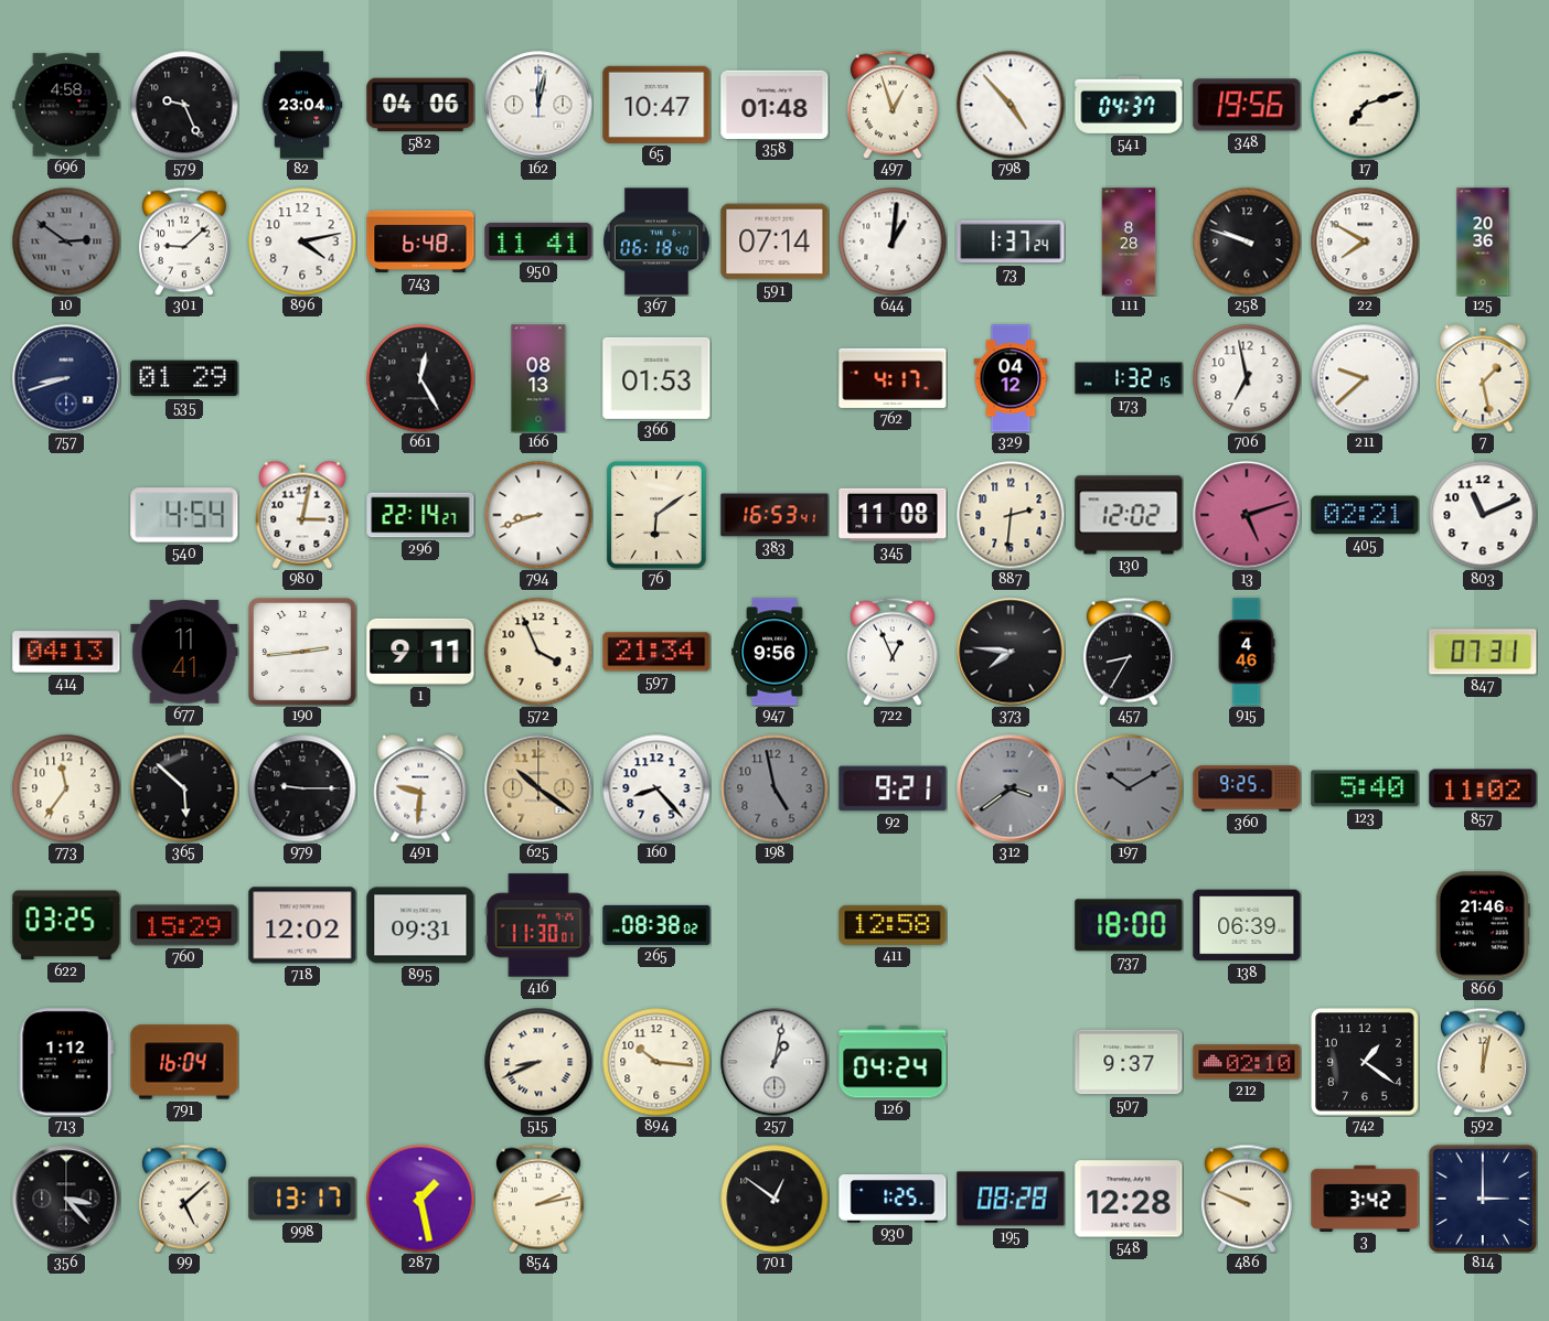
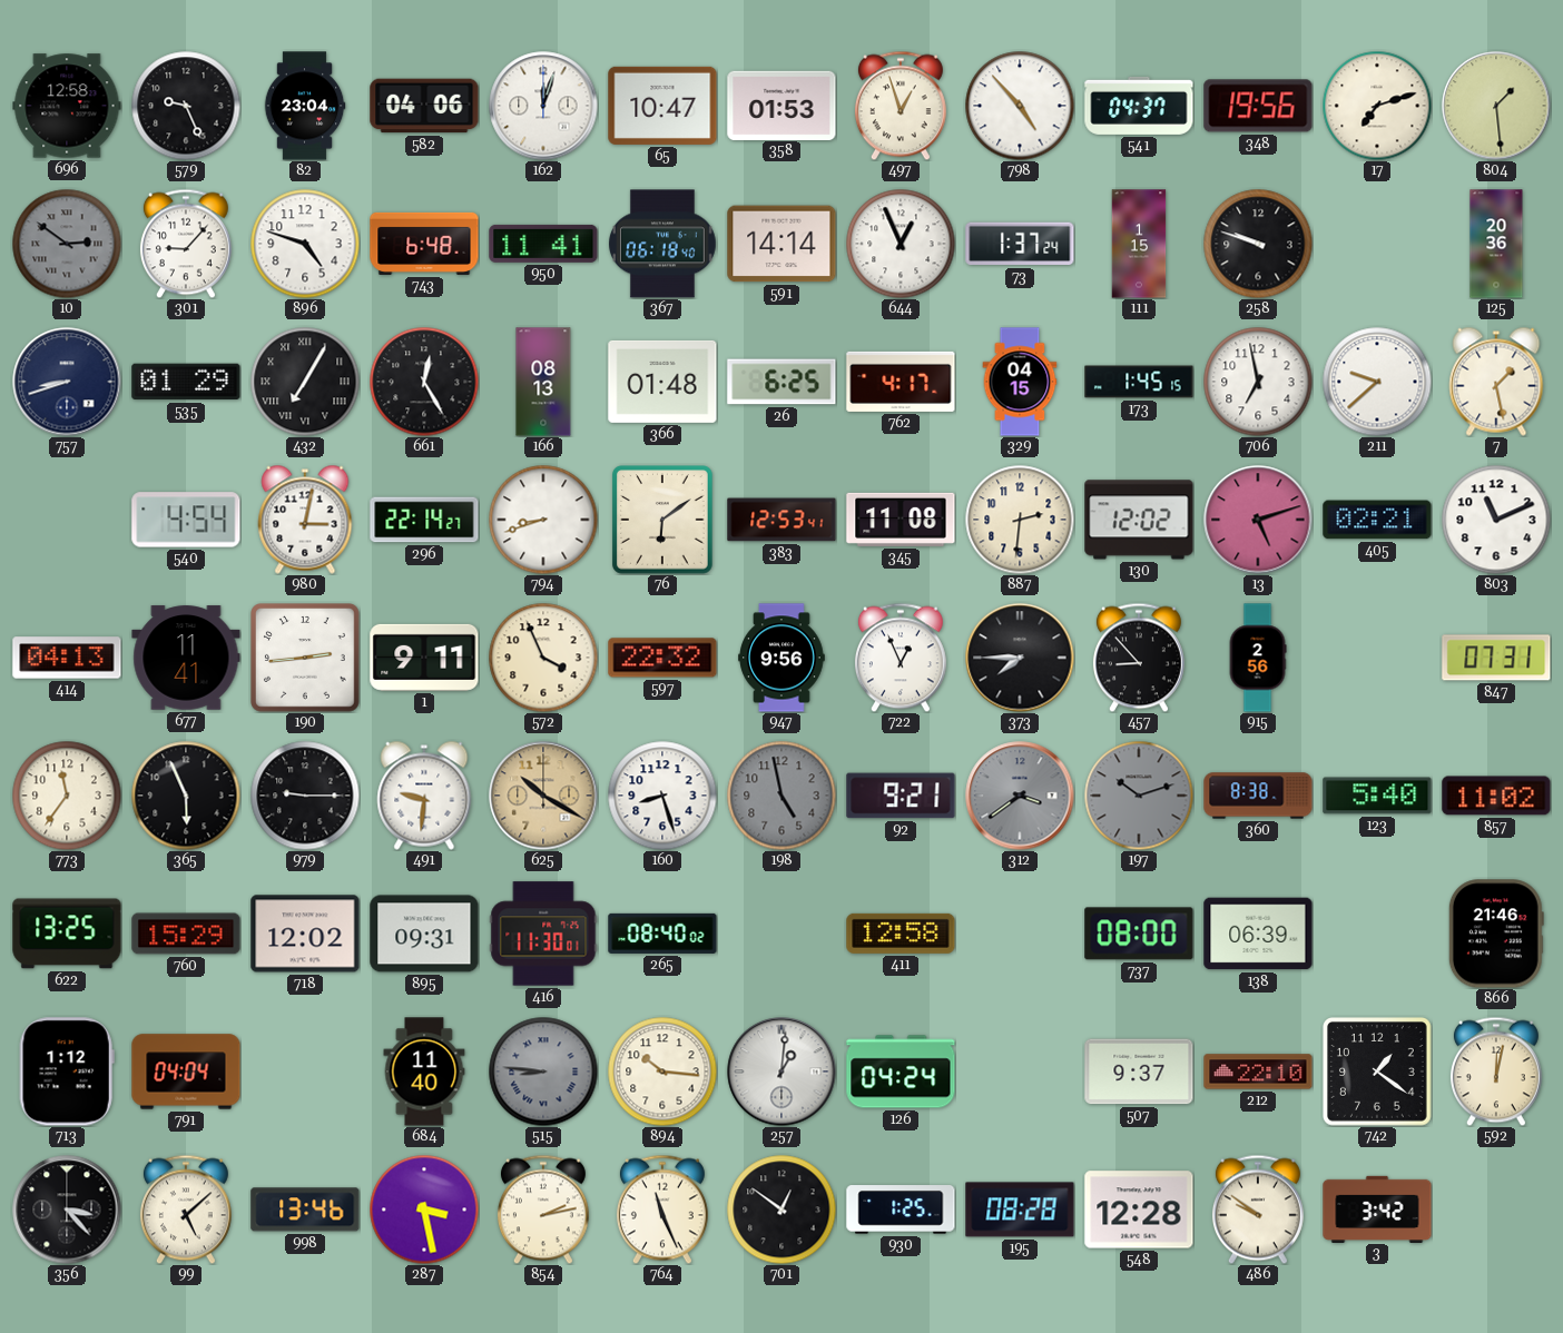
696: 4:58 -> 12:58
162: 12:02 -> 12:03
358: 01:48 -> 01:53
804: none -> 1:29
301: 9:08 -> 9:07
896: 4:13 -> 4:48
591: 07:14 -> 14:14
644: 1:01 -> 12:56
111: 8:28 -> 1:15
22: 7:50 -> none
432: none -> 7:05
366: 01:53 -> 01:48
26: none -> 6:25
329: 04:12 -> 04:15
173: 1:32 -> 1:45
383: 16:53 -> 12:53
597: 21:34 -> 22:32
373: 7:46 -> 7:45
457: 8:35 -> 8:53
915: 4:46 -> 2:56
365: 5:52 -> 5:56
625: 10:21 -> 10:20
160: 8:23 -> 8:27
197: 10:10 -> 10:12
360: 9:25 -> 8:38
622: 03:25 -> 13:25
265: 08:38 -> 08:40
737: 18:00 -> 08:00
791: 16:04 -> 04:04
684: none -> 11:40
515: 8:41 -> 8:46
515 dial: cream -> grey
257: 1:02 -> 1:01
212: 02:10 -> 22:10
998: 13:17 -> 13:46
287: 1:28 -> 3:28
764: none -> 11:26
486: 9:49 -> 9:51
814: 3:00 -> none
